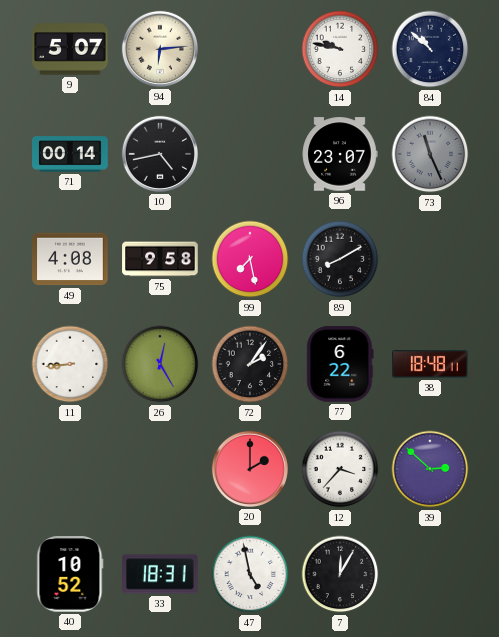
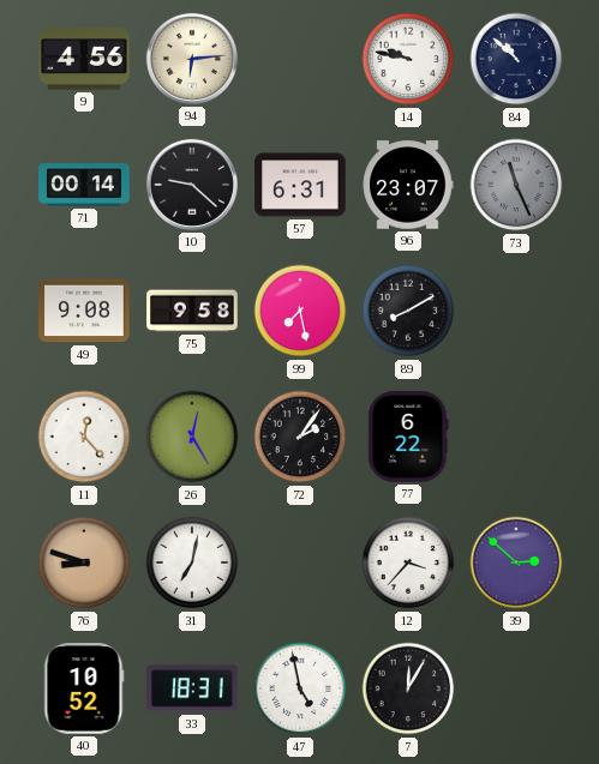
9: 5:07 -> 4:56
10: 4:43 -> 9:22
57: none -> 6:31
49: 4:08 -> 9:08
11: 8:44 -> 12:23
38: 18:48 -> none
76: none -> 8:48
31: none -> 7:02
20: 2:00 -> none
